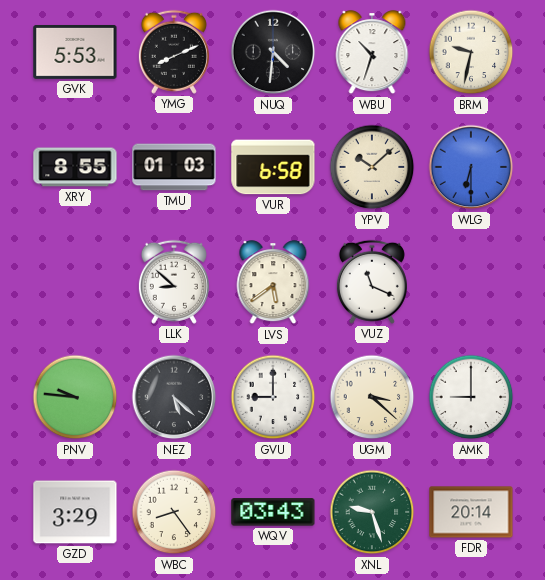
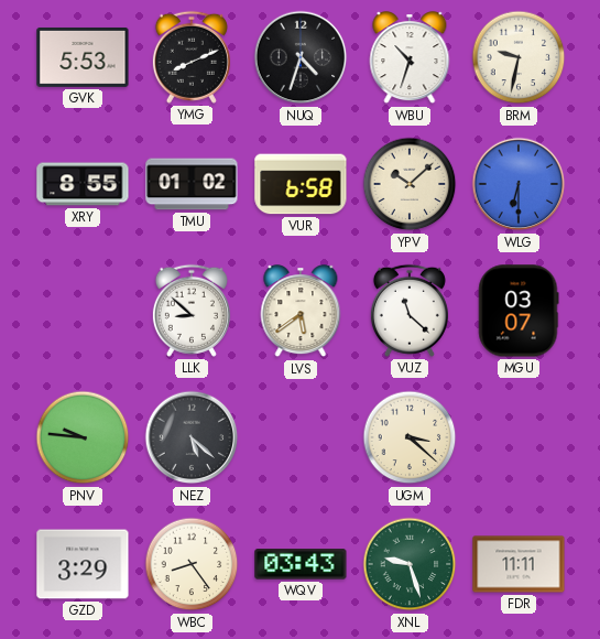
NUQ: 4:31 -> 4:33
TMU: 01:03 -> 01:02
VUZ: 11:19 -> 11:22
MGU: none -> 03:07
GVU: 9:00 -> none
AMK: 9:00 -> none
FDR: 20:14 -> 11:11
